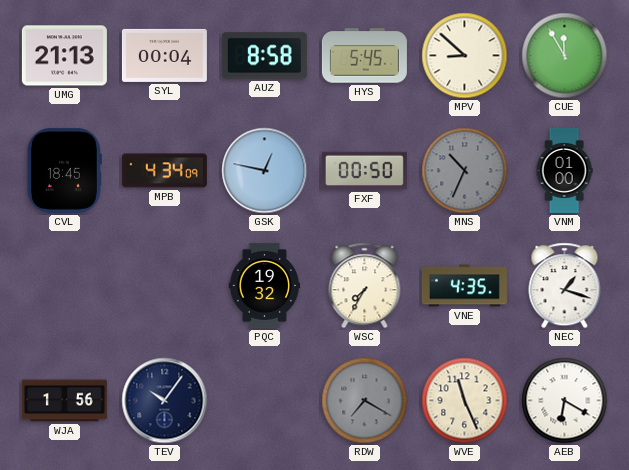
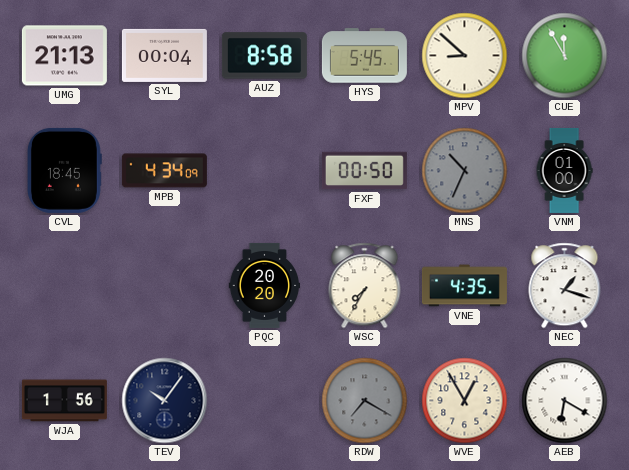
GSK: 12:47 -> none
PQC: 19:32 -> 20:20
WVE: 11:26 -> 12:55
